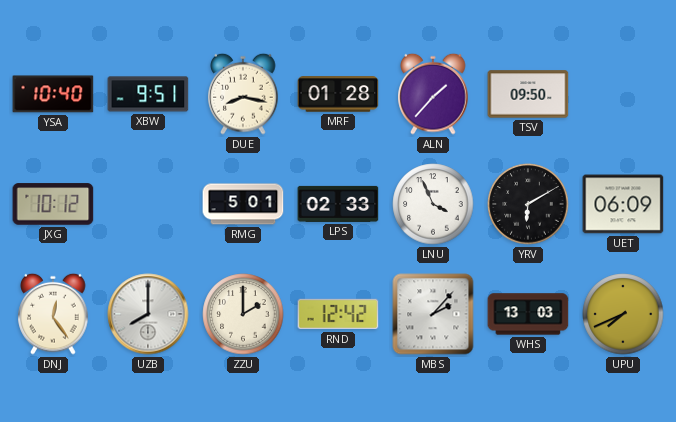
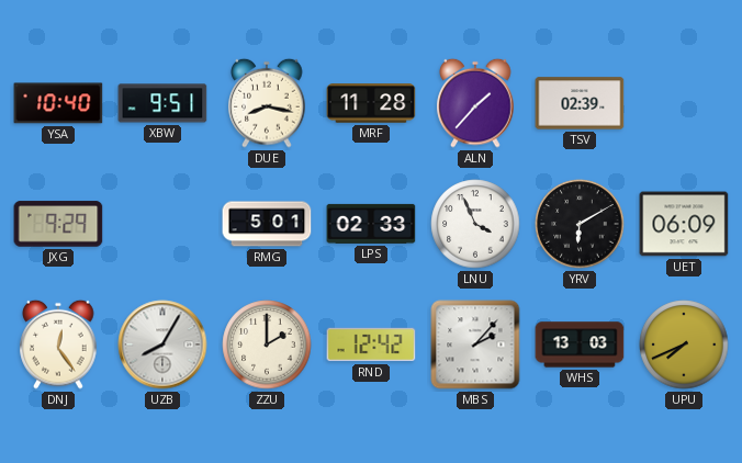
MRF: 01:28 -> 11:28
TSV: 09:50 -> 02:39
JXG: 10:12 -> 9:29
UZB: 8:00 -> 8:05
